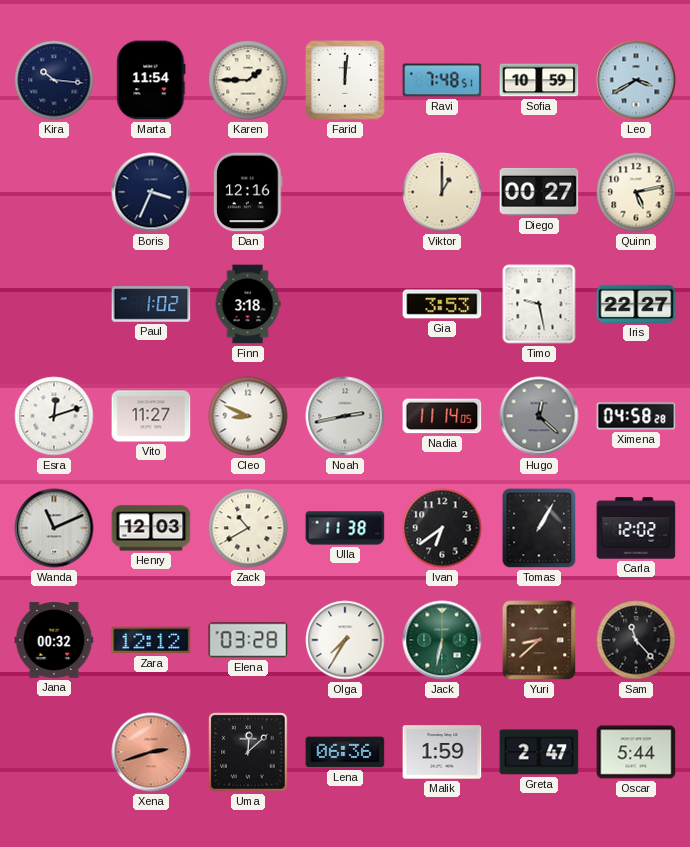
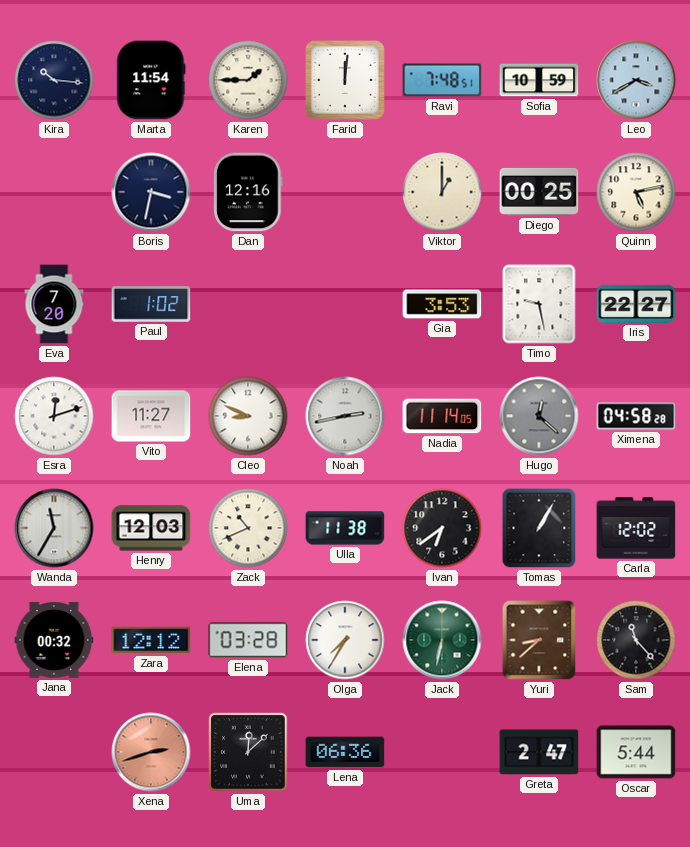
Boris: 3:34 -> 3:32
Diego: 00:27 -> 00:25
Eva: none -> 7:20
Finn: 3:18 -> none
Wanda: 11:11 -> 11:35
Zack: 10:40 -> 10:41
Malik: 1:59 -> none
